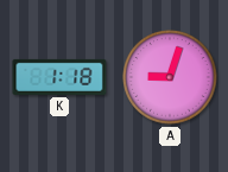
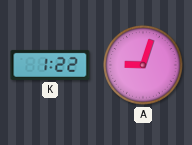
K: 1:18 -> 1:22
